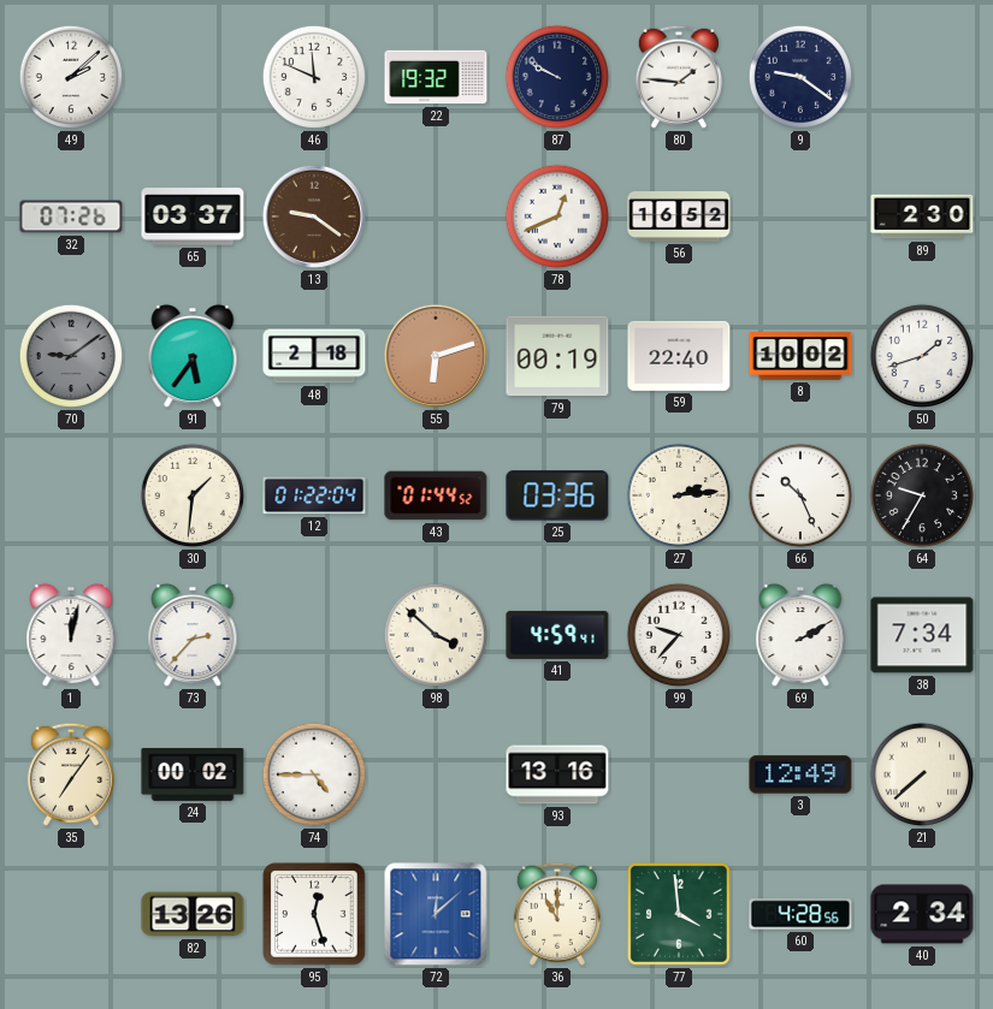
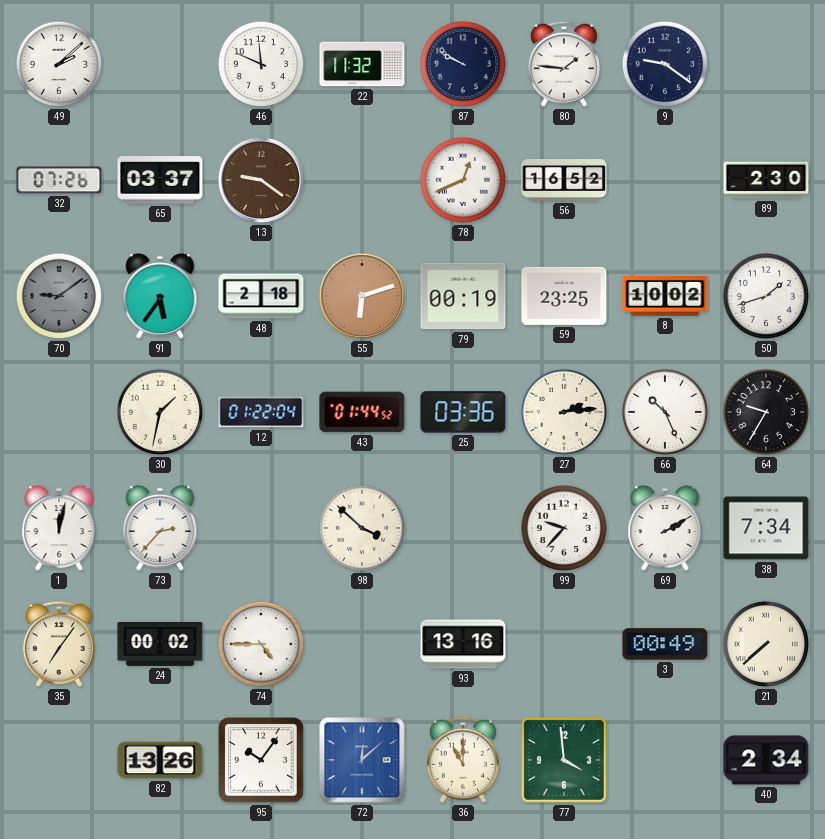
22: 19:32 -> 11:32
59: 22:40 -> 23:25
30: 1:31 -> 1:32
41: 4:59 -> none
3: 12:49 -> 00:49
95: 12:27 -> 10:06
60: 4:28 -> none
